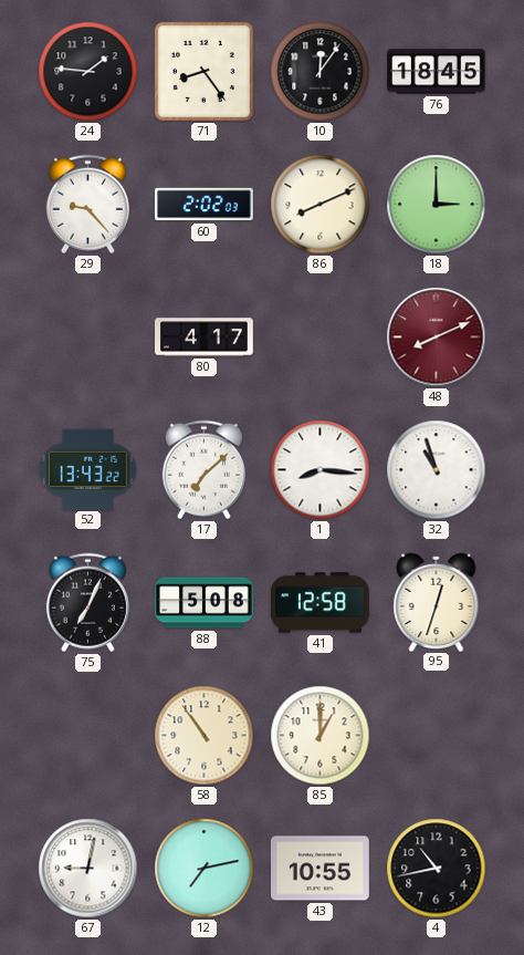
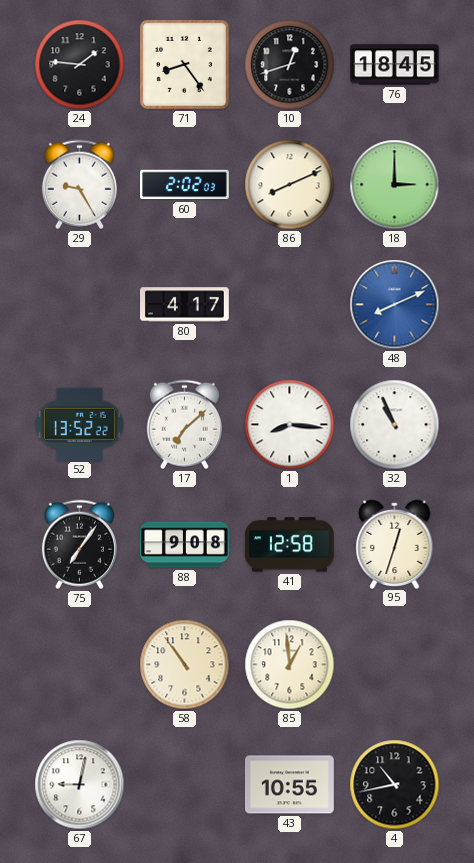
10: 12:06 -> 12:42
29: 9:23 -> 9:25
48 dial: burgundy -> blue
52: 13:43 -> 13:52
32: 10:57 -> 10:56
75: 7:04 -> 7:06
88: 5:08 -> 9:08
85: 1:00 -> 12:59
12: 7:13 -> none
